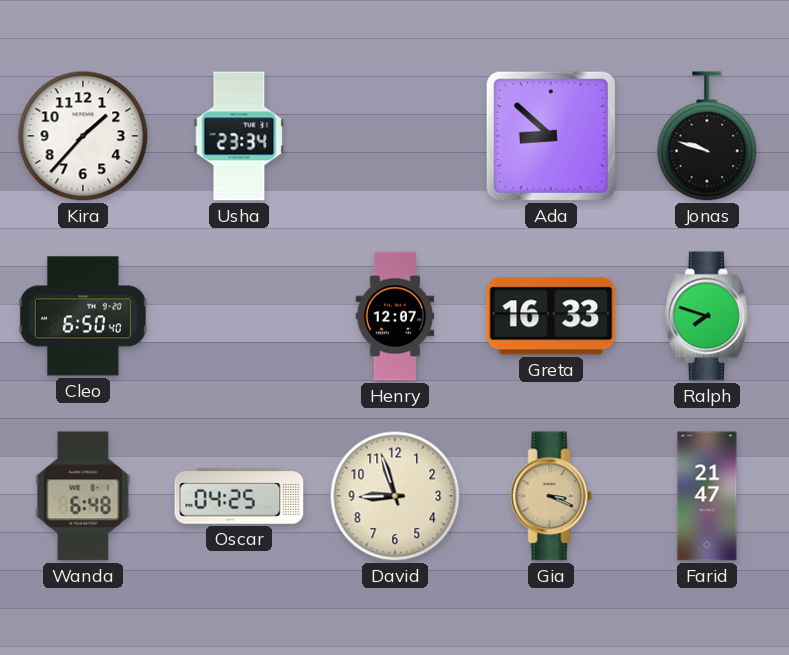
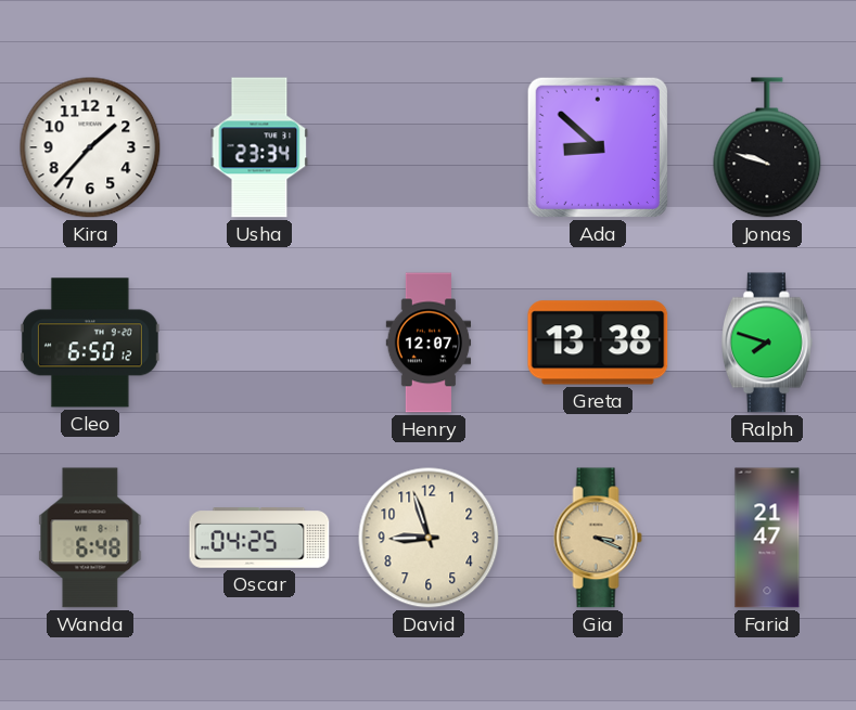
Cleo: 6:50:40 -> 6:50:12
Greta: 16:33 -> 13:38
